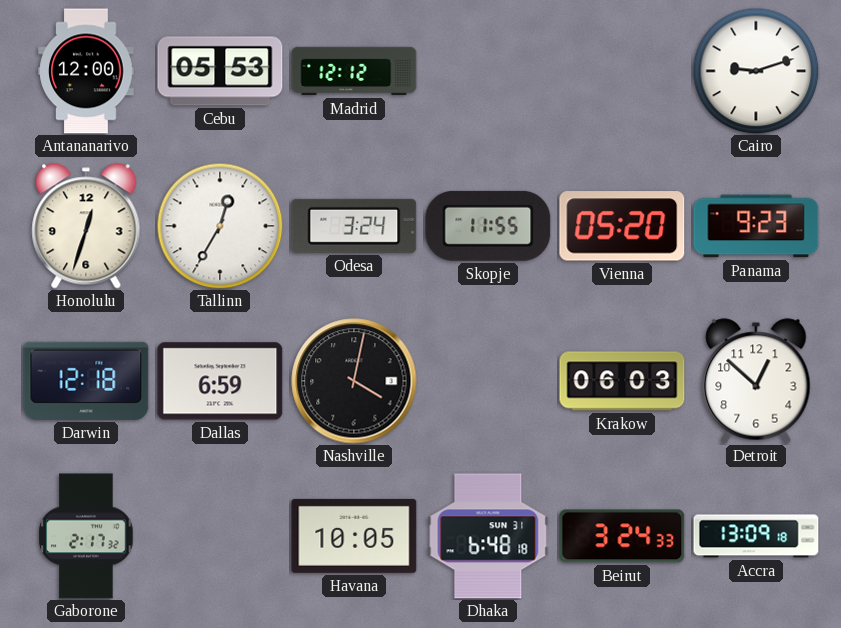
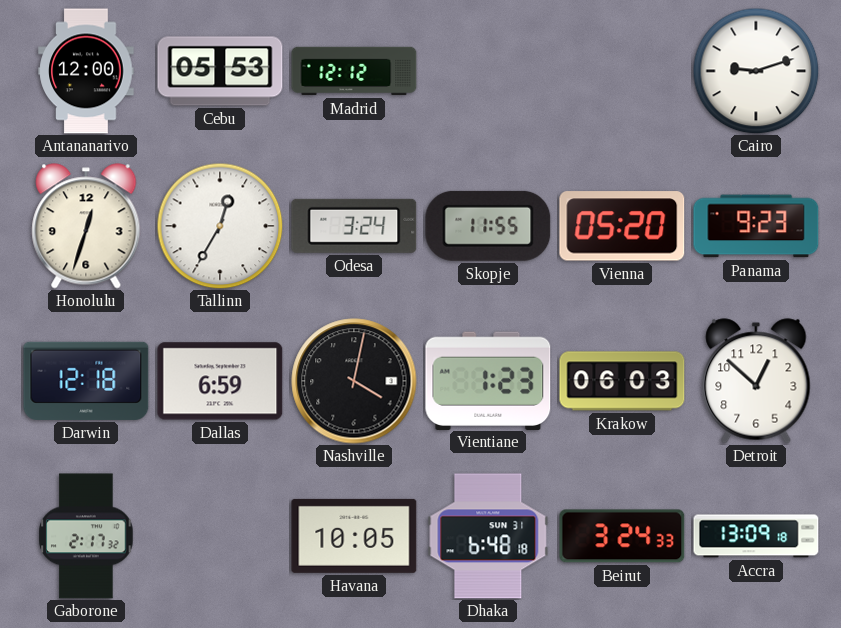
Vientiane: none -> 1:23
